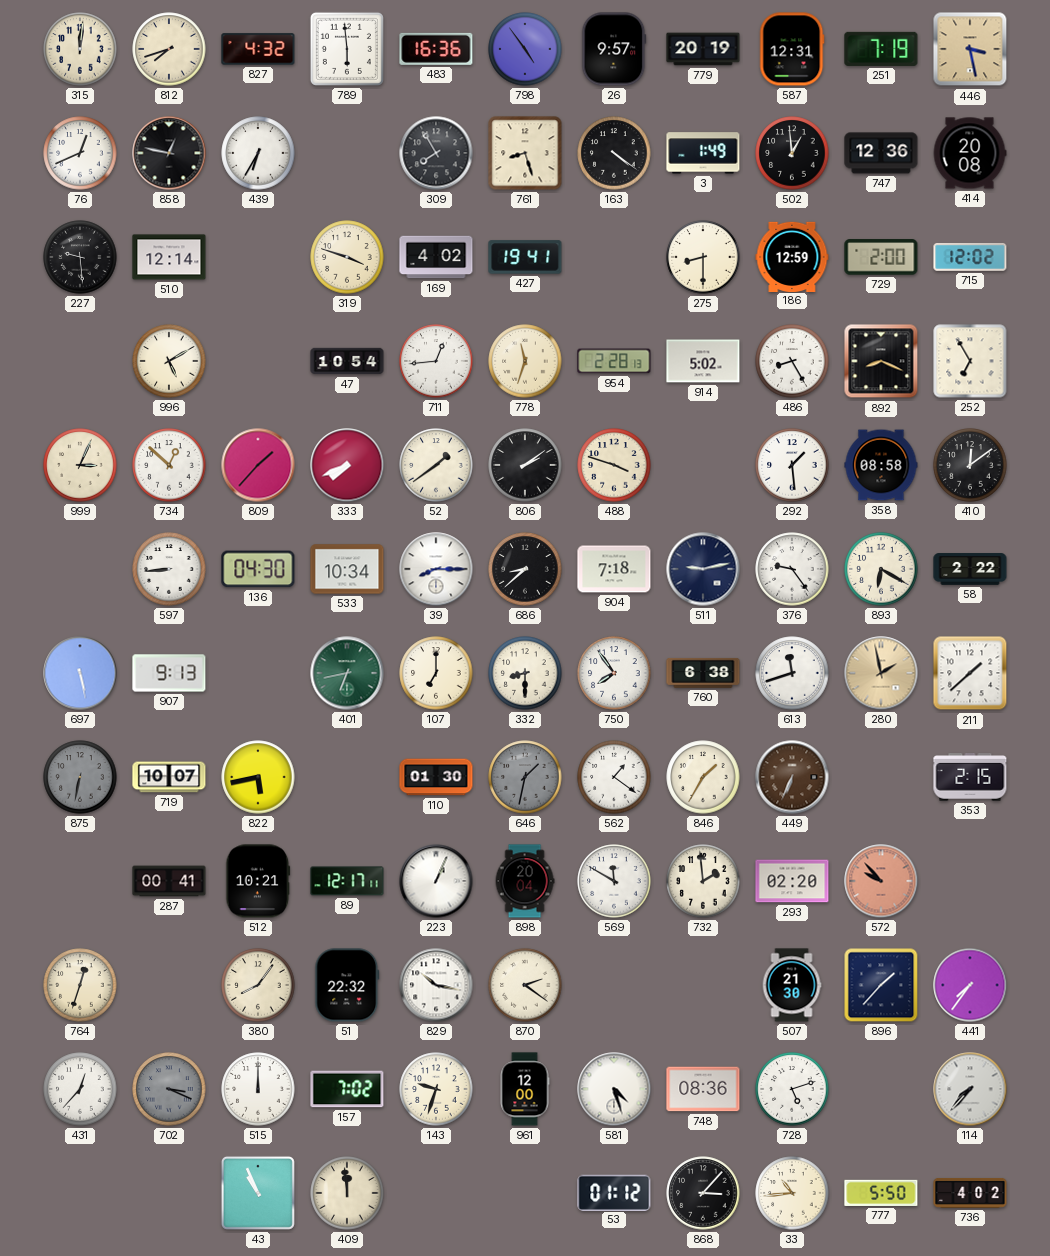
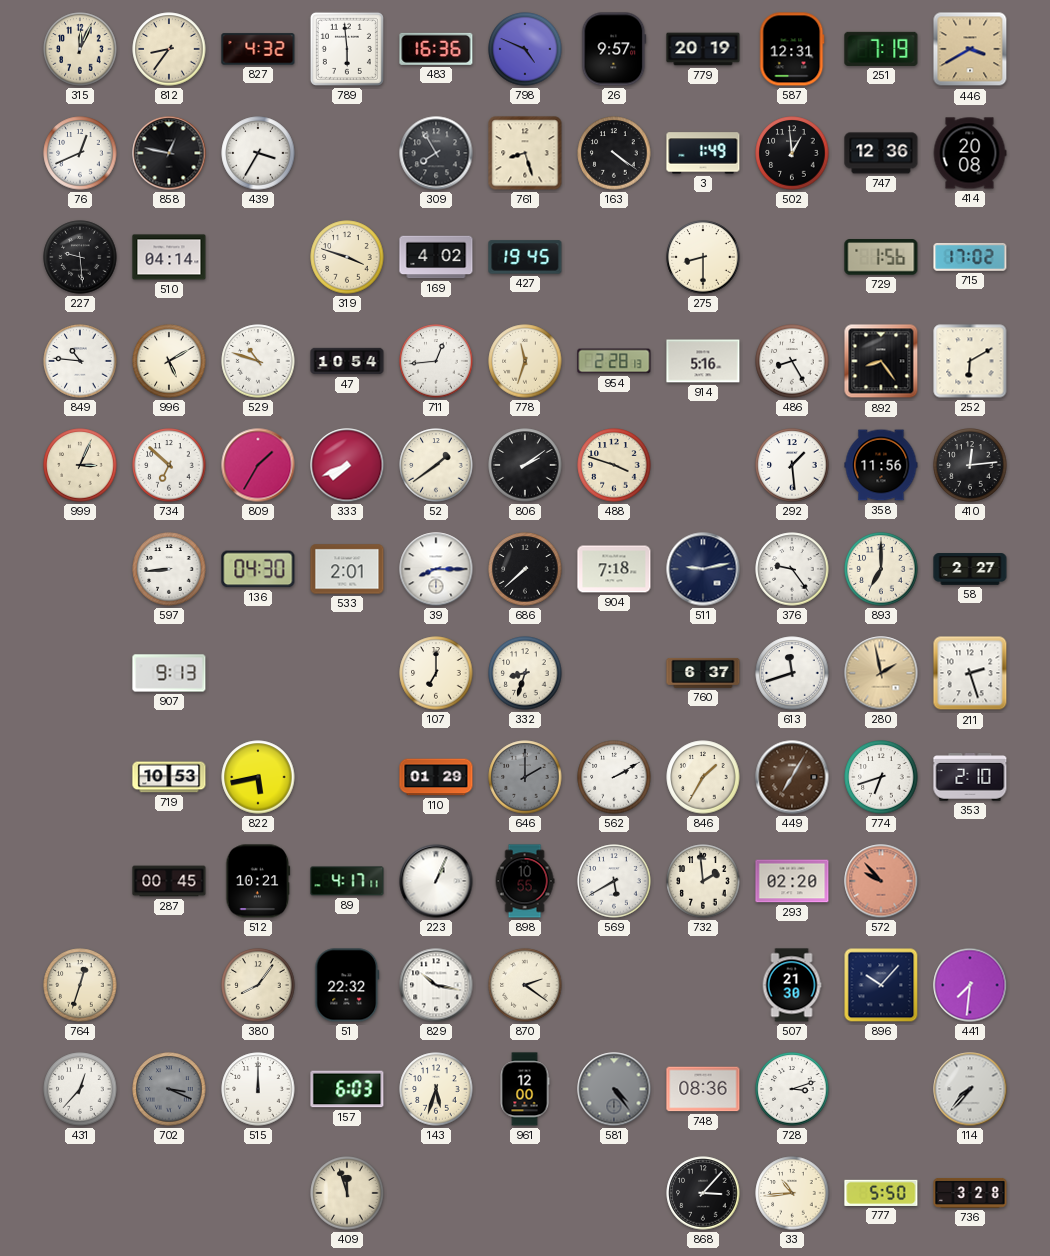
315: 12:01 -> 12:04
812: 7:42 -> 8:36
798: 4:54 -> 4:49
446: 3:28 -> 3:40
439: 6:35 -> 3:35
510: 12:14 -> 04:14
427: 19:41 -> 19:45
186: 12:59 -> none
729: 2:00 -> 1:56
715: 12:02 -> 17:02
849: none -> 10:46
529: none -> 10:48
914: 5:02 -> 5:16
892: 8:19 -> 8:24
252: 6:55 -> 6:10
734: 12:52 -> 6:52
809: 1:37 -> 1:35
358: 08:58 -> 11:56
410: 12:09 -> 12:14
533: 10:34 -> 2:01
686: 8:38 -> 7:38
893: 6:20 -> 7:00
58: 2:22 -> 2:27
697: 5:28 -> none
401: 6:43 -> none
332: 8:30 -> 8:33
750: 7:54 -> none
760: 6:38 -> 6:37
211: 1:38 -> 2:27
875: 6:32 -> none
719: 10:07 -> 10:53
110: 01:30 -> 01:29
646: 1:32 -> 2:00
562: 1:21 -> 2:10
449: 6:34 -> 7:05
774: none -> 6:42
353: 2:15 -> 2:10
287: 00:41 -> 00:45
89: 12:17 -> 4:17
898: 20:04 -> 10:55
569: 11:50 -> 5:40
896: 1:37 -> 10:07
441: 7:36 -> 7:31
157: 7:02 -> 6:03
143: 9:33 -> 5:33
581: 4:27 -> 4:24
581 dial: white -> grey
728: 5:12 -> 3:12
43: 10:56 -> none
409: 11:59 -> 11:57
53: 01:12 -> none
736: 4:02 -> 3:28
